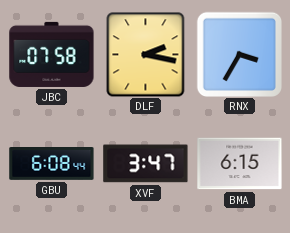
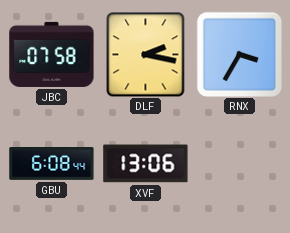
XVF: 3:47 -> 13:06
BMA: 6:15 -> none
